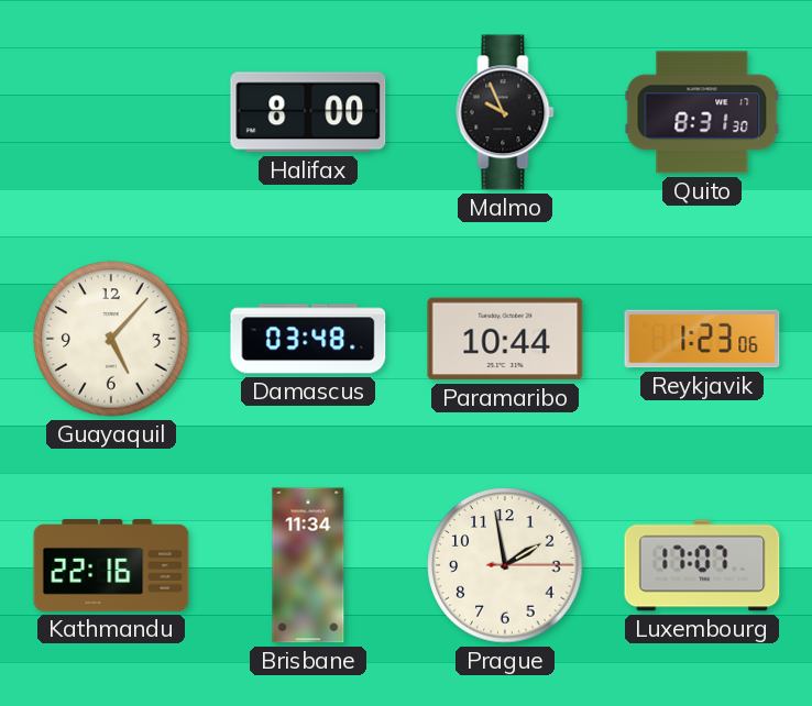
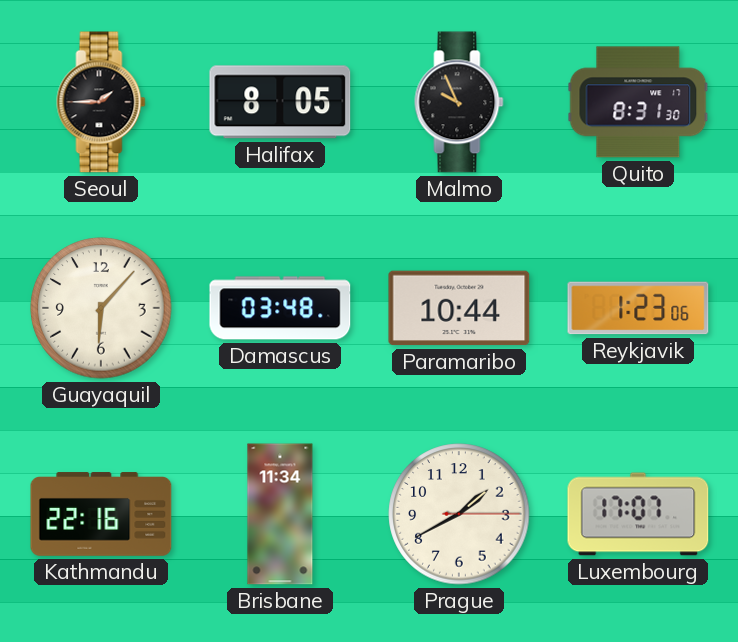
Seoul: none -> 1:45
Halifax: 8:00 -> 8:05
Guayaquil: 5:07 -> 6:07
Prague: 1:58 -> 1:40
